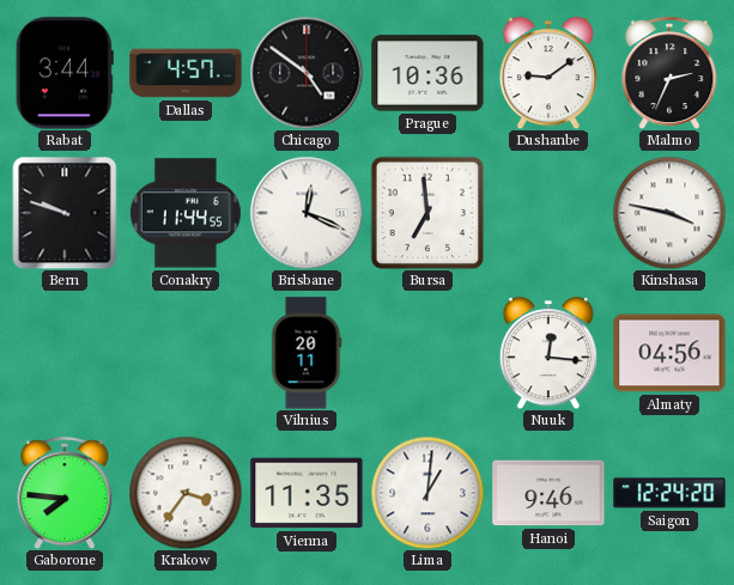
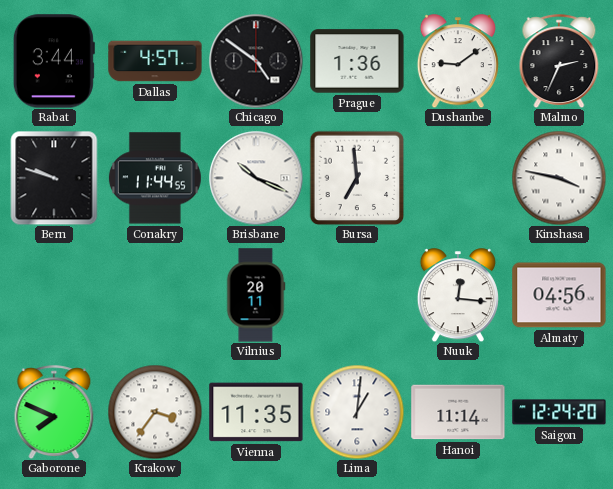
Prague: 10:36 -> 1:36
Brisbane: 12:19 -> 10:19
Gaborone: 7:46 -> 7:49
Hanoi: 9:46 -> 11:14
